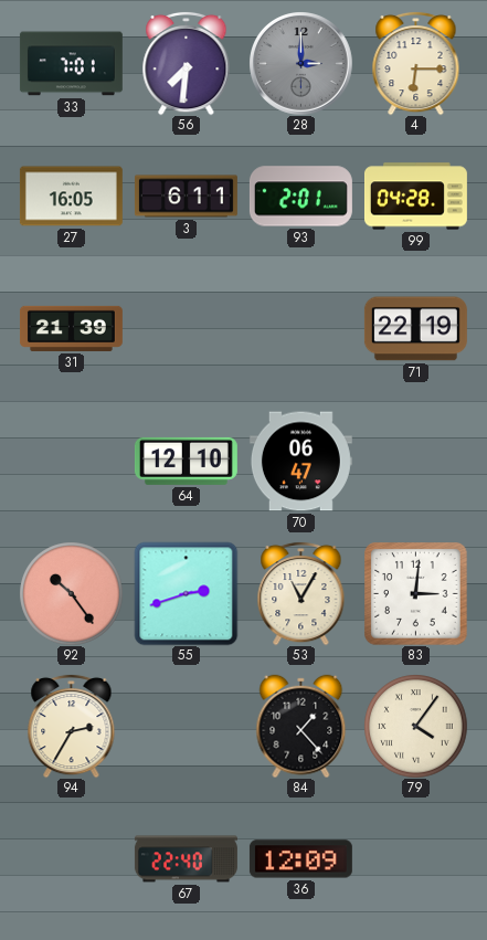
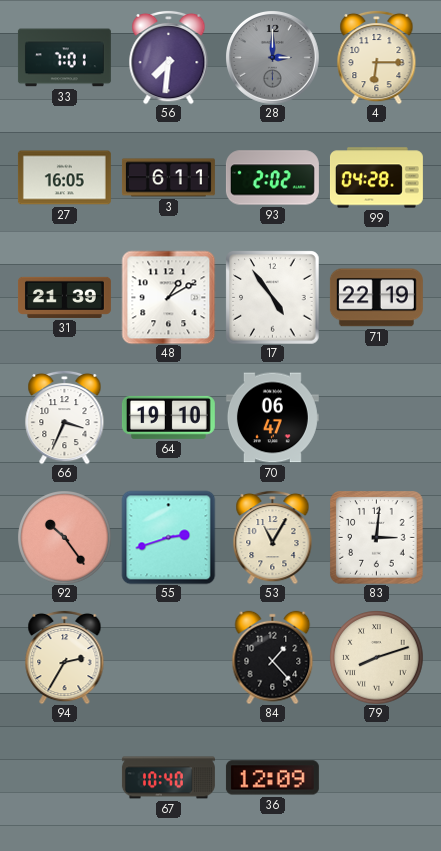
93: 2:01 -> 2:02
48: none -> 1:10
17: none -> 4:54
66: none -> 3:34
64: 12:10 -> 19:10
79: 4:06 -> 8:12
67: 22:40 -> 10:40
